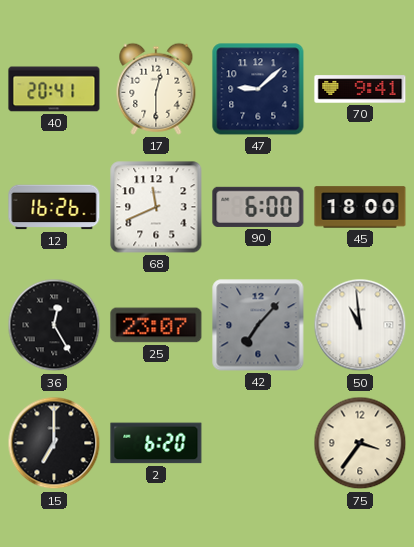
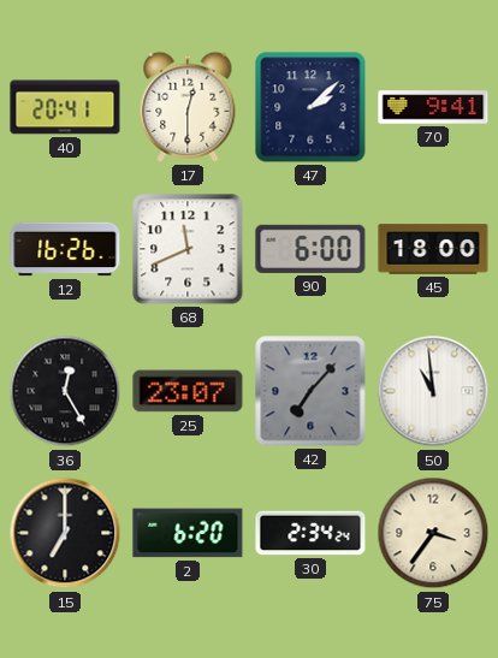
47: 9:08 -> 2:08
30: none -> 2:34
